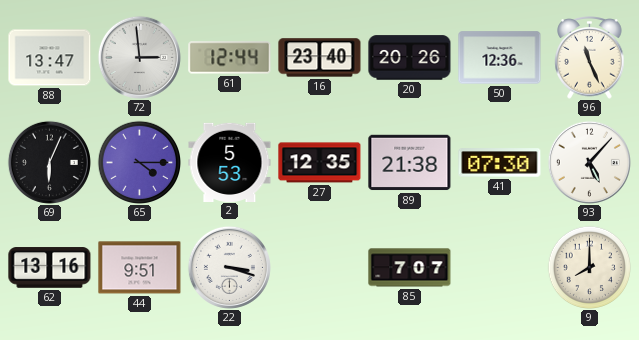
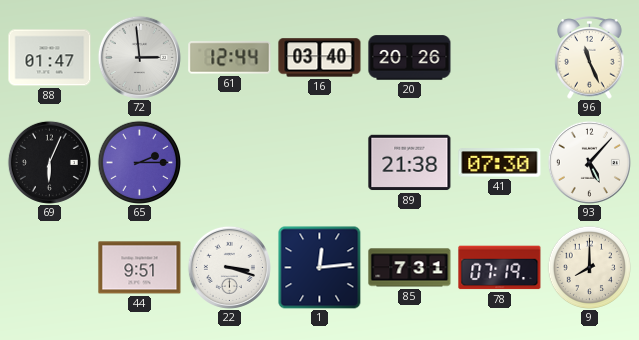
88: 13:47 -> 01:47
16: 23:40 -> 03:40
50: 12:36 -> none
65: 4:15 -> 2:15
2: 5:53 -> none
27: 12:35 -> none
62: 13:16 -> none
1: none -> 12:14
85: 7:07 -> 7:31
78: none -> 07:19
